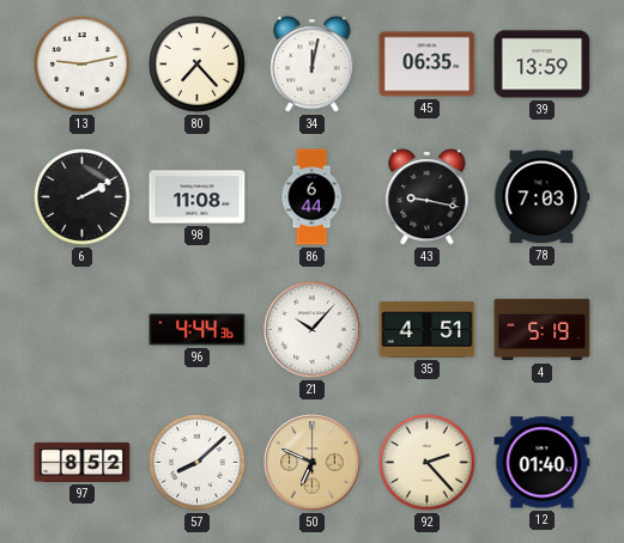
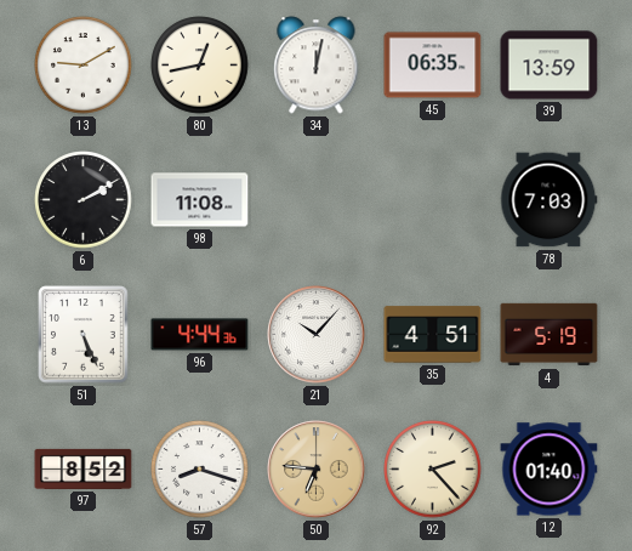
13: 9:13 -> 9:10
80: 7:23 -> 12:43
86: 6:44 -> none
43: 9:17 -> none
51: none -> 5:26
57: 8:08 -> 8:18
50: 6:49 -> 6:46
